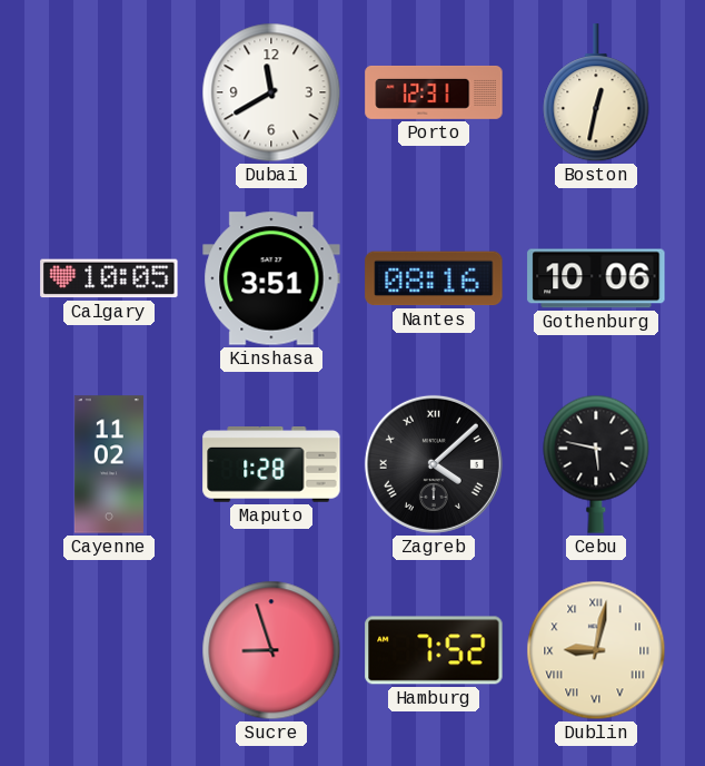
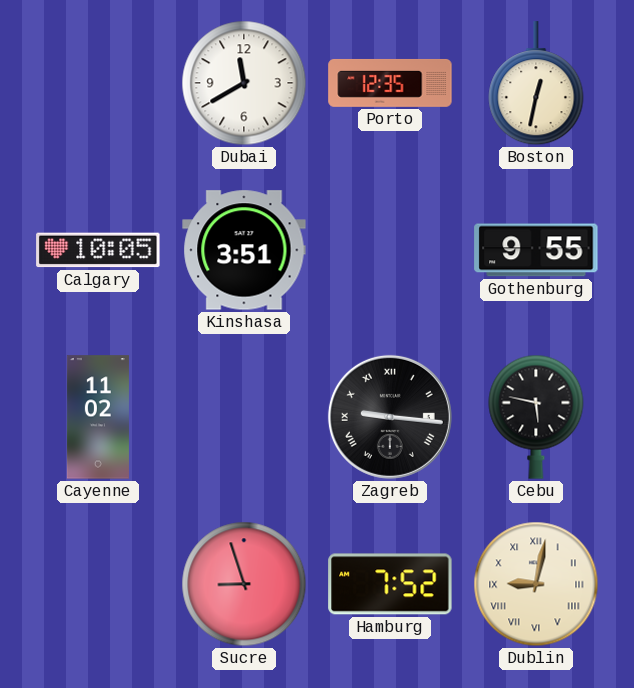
Porto: 12:31 -> 12:35
Nantes: 08:16 -> none
Gothenburg: 10:06 -> 9:55
Maputo: 1:28 -> none
Zagreb: 4:08 -> 9:16
